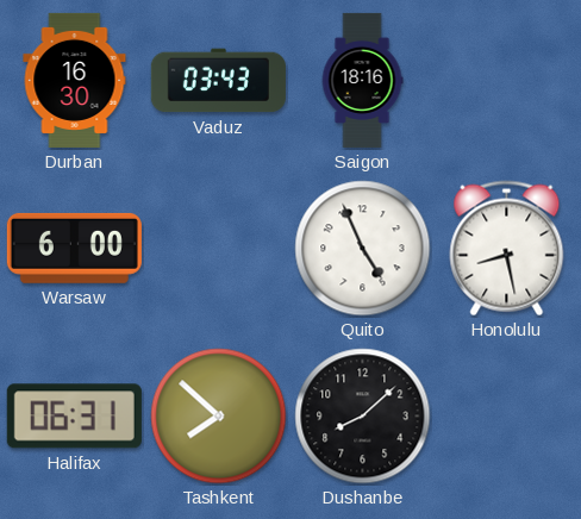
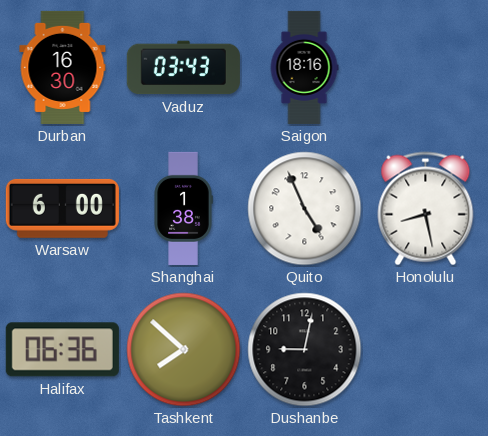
Shanghai: none -> 1:38
Halifax: 06:31 -> 06:36
Dushanbe: 8:08 -> 9:02
